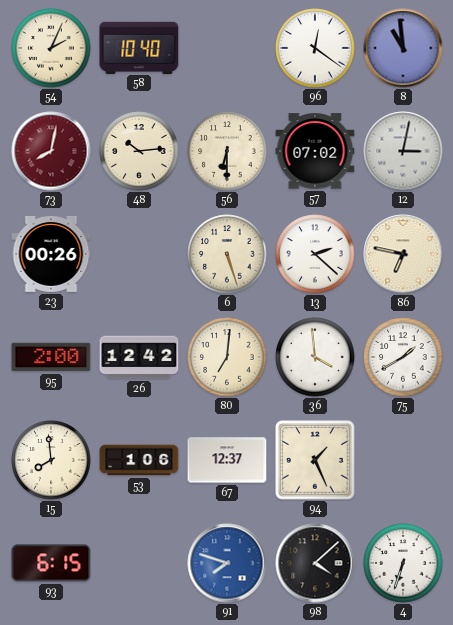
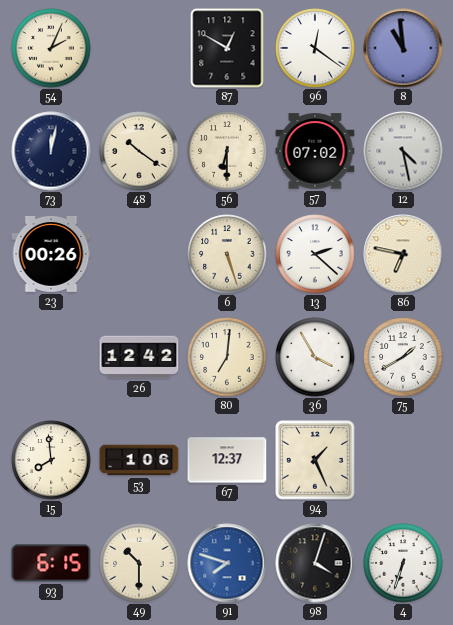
58: 10:40 -> none
87: none -> 12:50
73: 8:02 -> 12:02
73 dial: burgundy -> navy
48: 10:14 -> 10:21
12: 3:02 -> 4:28
95: 2:00 -> none
36: 3:59 -> 3:55
49: none -> 10:30
98: 4:08 -> 4:03
